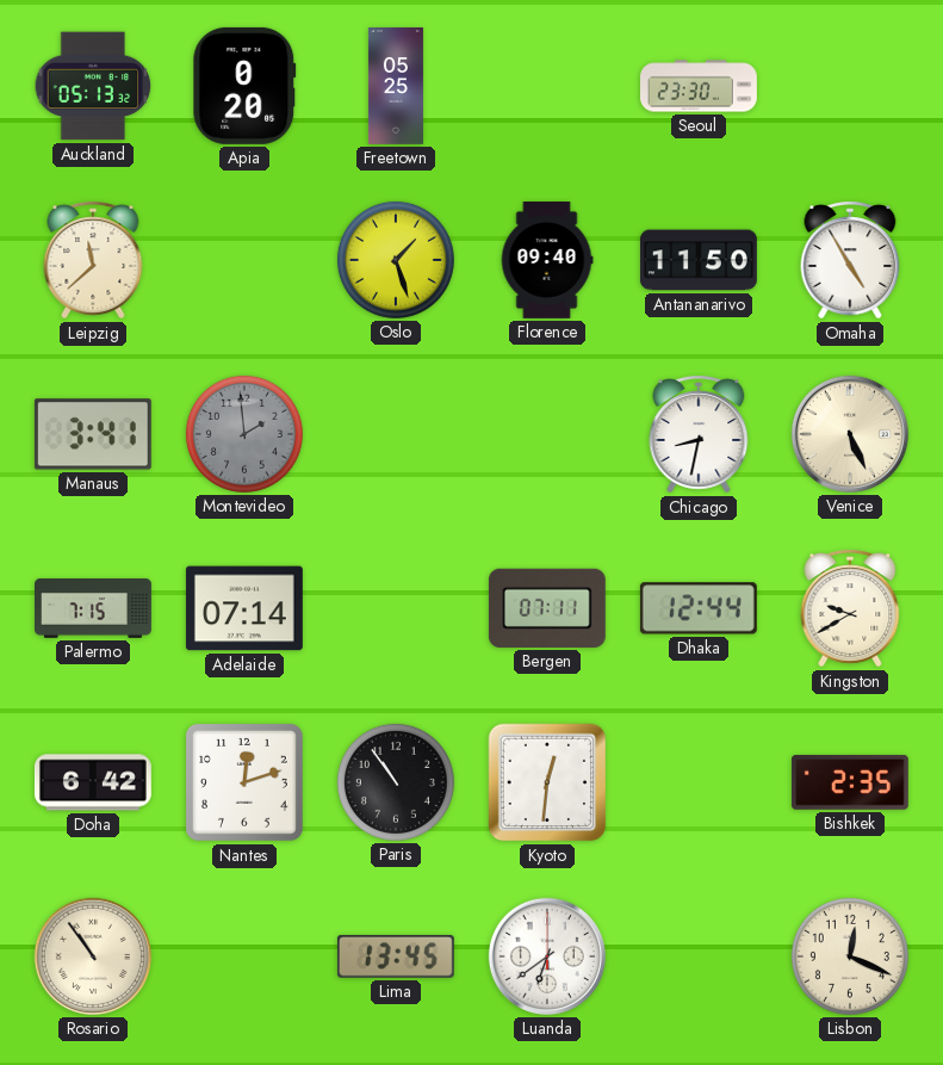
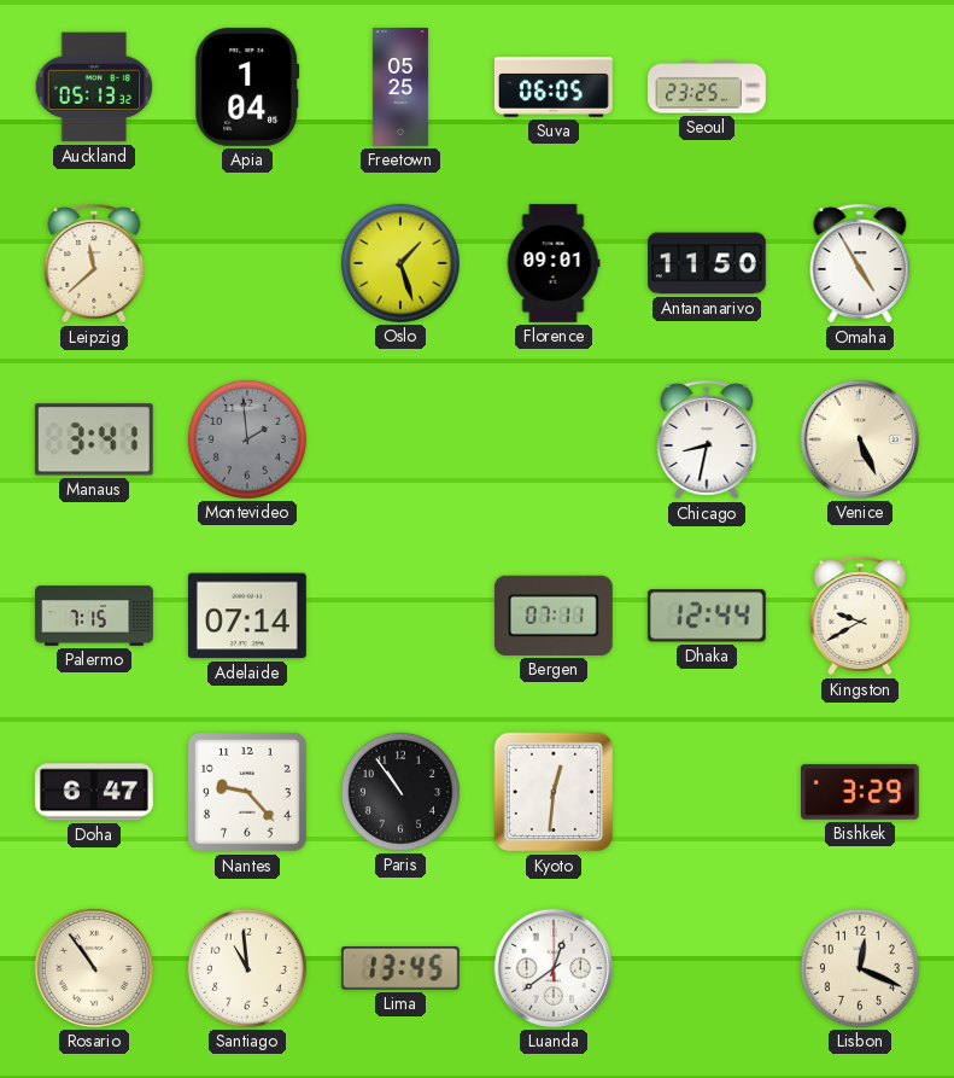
Apia: 0:20 -> 1:04
Suva: none -> 06:05
Seoul: 23:30 -> 23:25
Florence: 09:40 -> 09:01
Doha: 6:42 -> 6:47
Nantes: 12:12 -> 9:23
Bishkek: 2:35 -> 3:29
Santiago: none -> 10:59
Luanda: 6:39 -> 12:39
